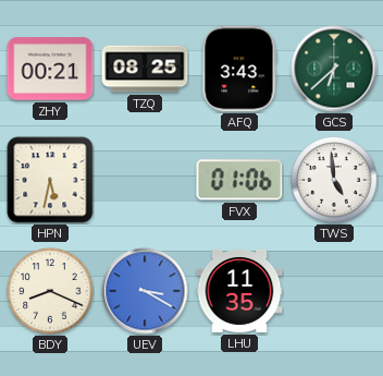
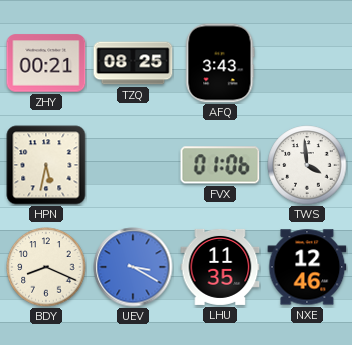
GCS: 6:38 -> none
TWS: 4:59 -> 3:59
NXE: none -> 12:46
